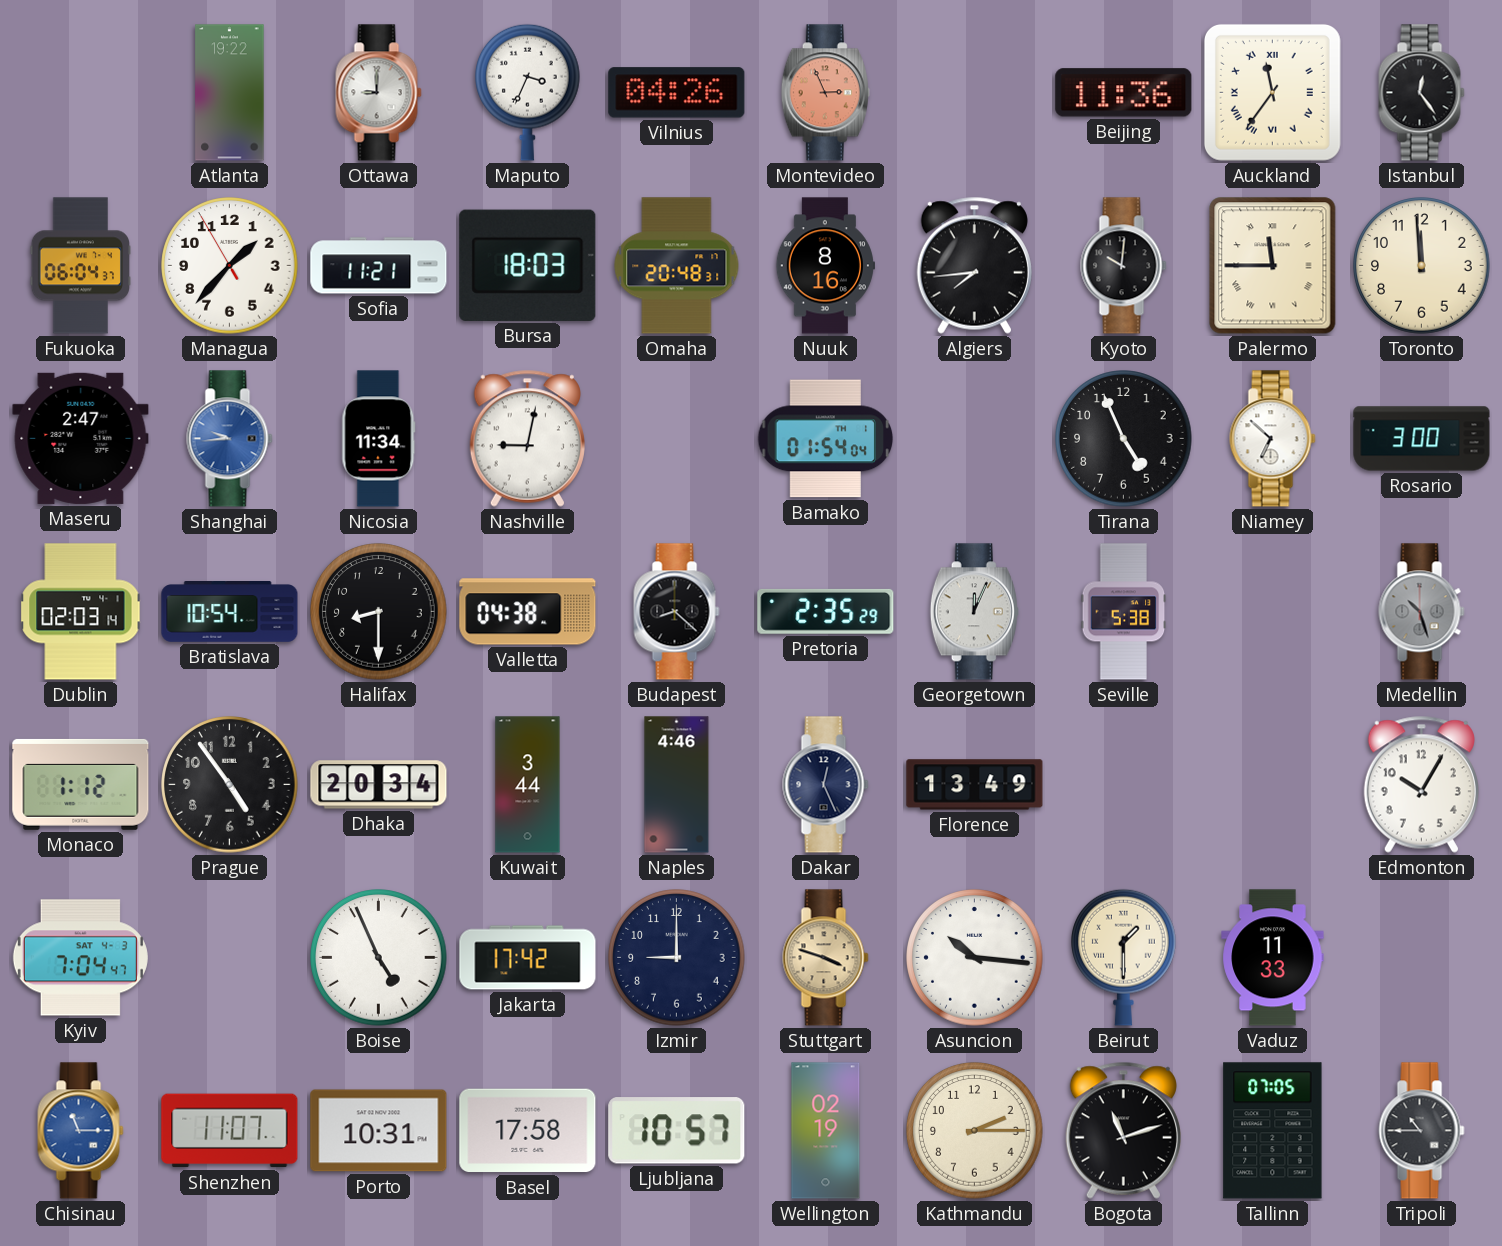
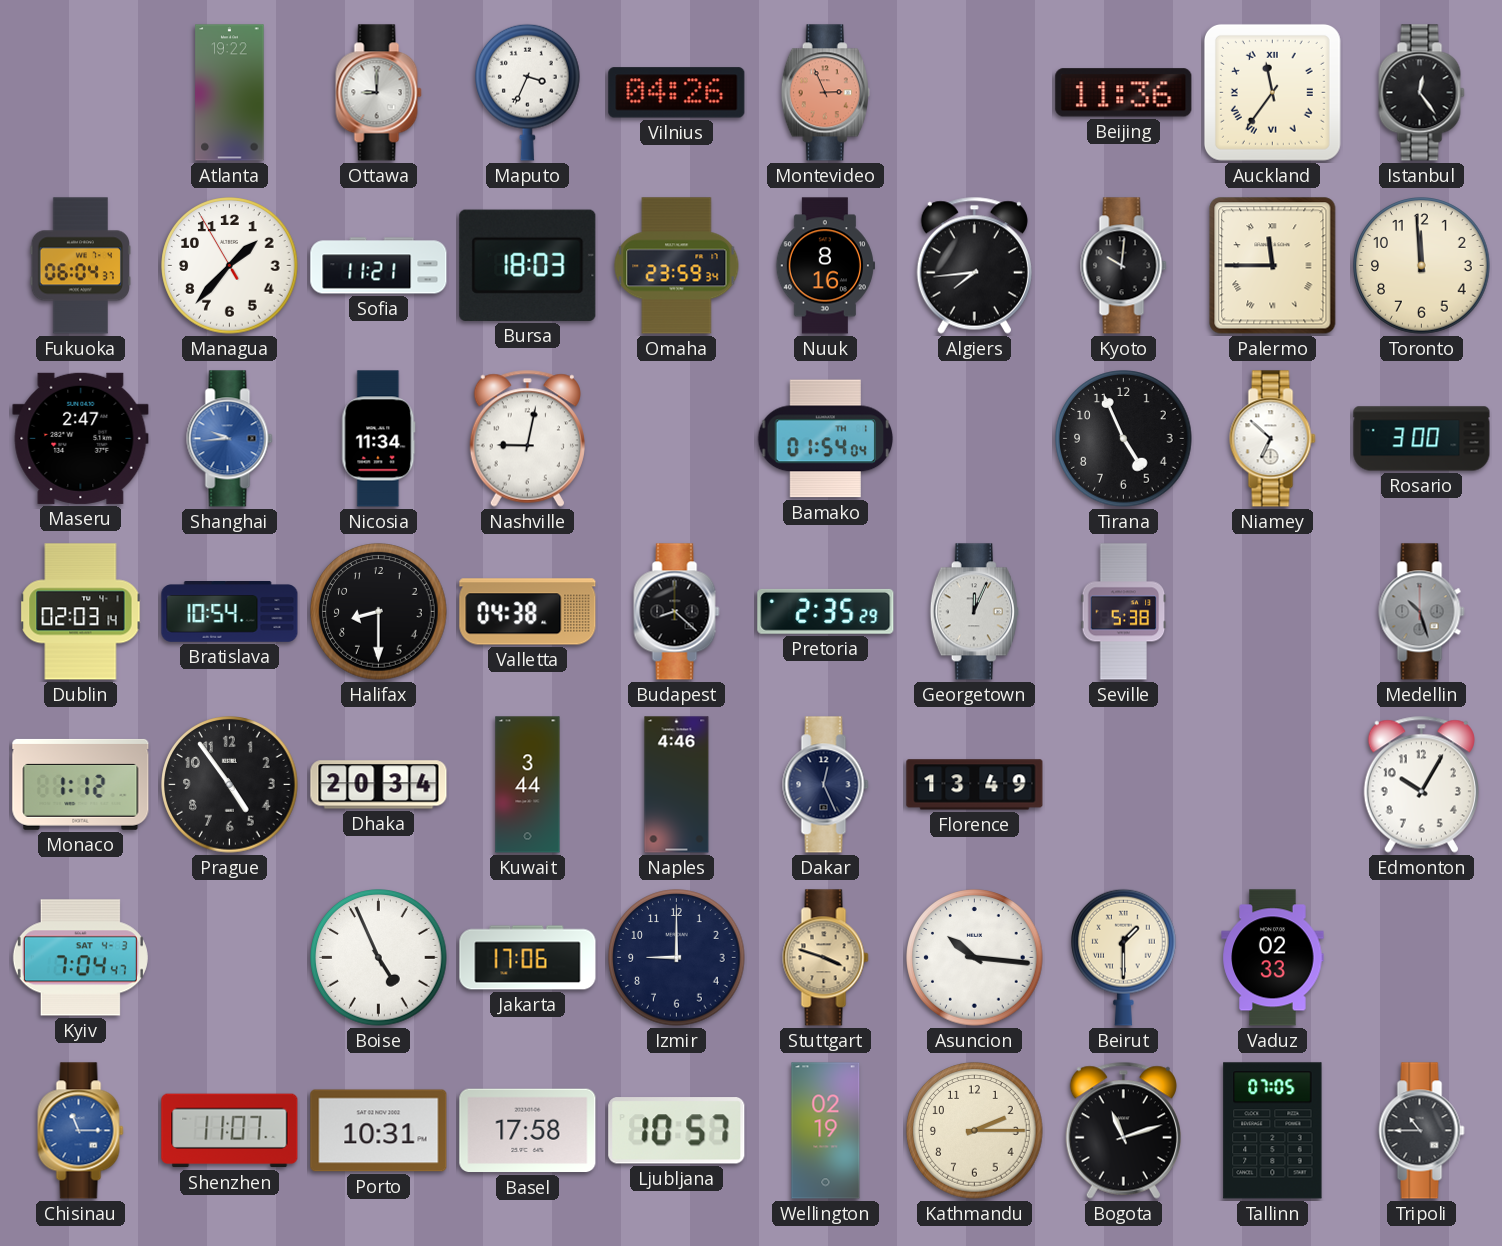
Omaha: 20:48 -> 23:59
Jakarta: 17:42 -> 17:06
Vaduz: 11:33 -> 02:33
